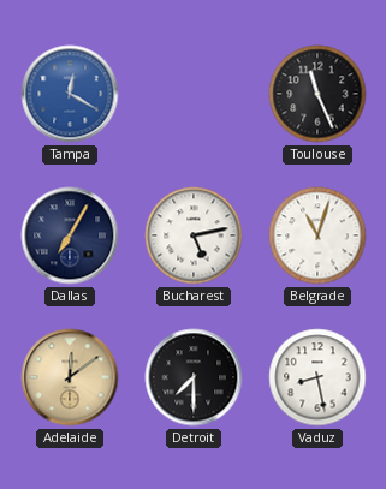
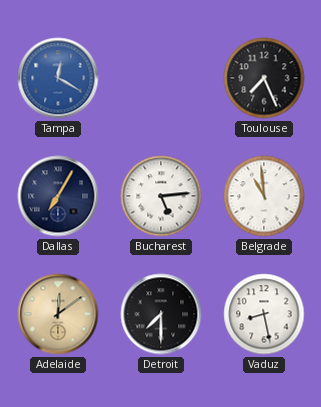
Toulouse: 11:26 -> 7:26
Bucharest: 5:13 -> 5:14
Belgrade: 11:03 -> 10:59
